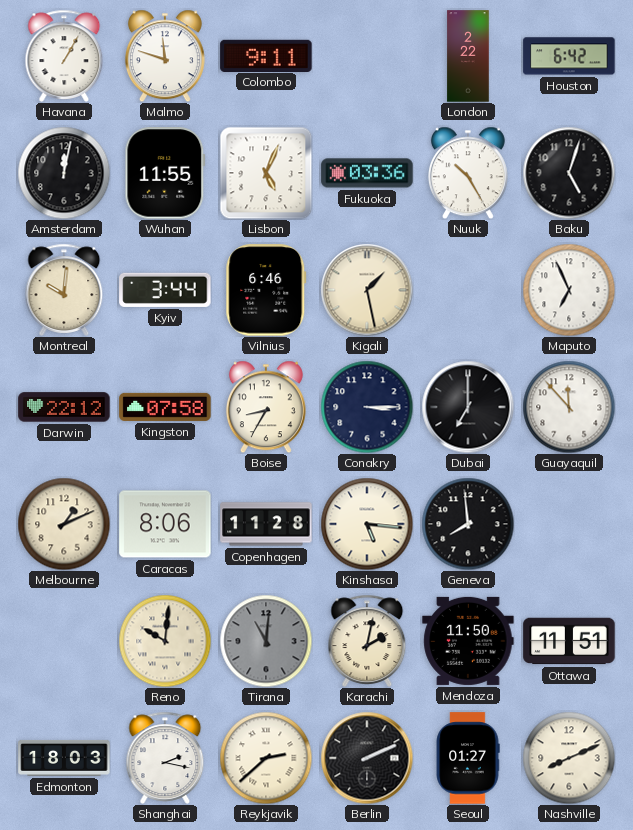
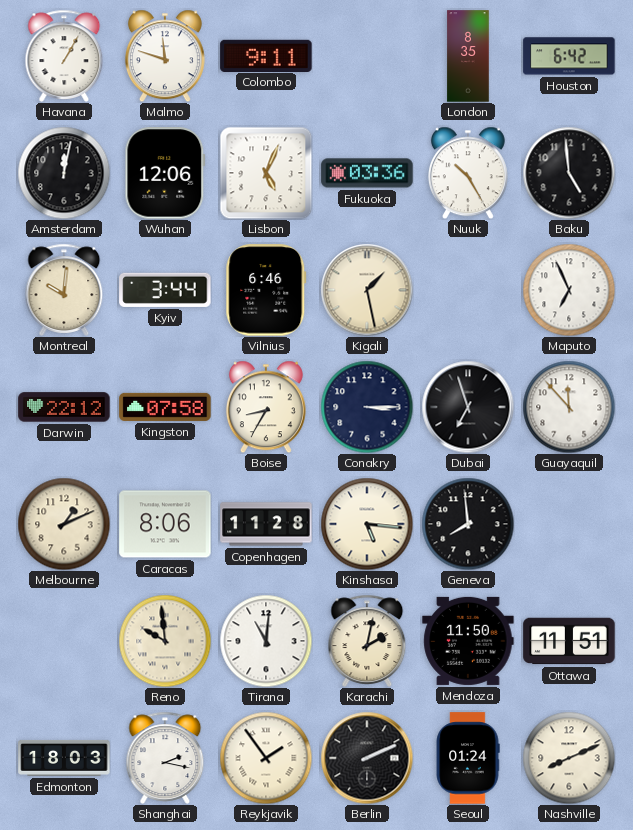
London: 2:22 -> 8:35
Wuhan: 11:55 -> 12:06
Baku: 5:03 -> 4:59
Dubai: 7:00 -> 6:57
Reno: 10:01 -> 9:59
Tirana dial: grey -> white
Reykjavik: 2:38 -> 1:54
Seoul: 01:27 -> 01:24
